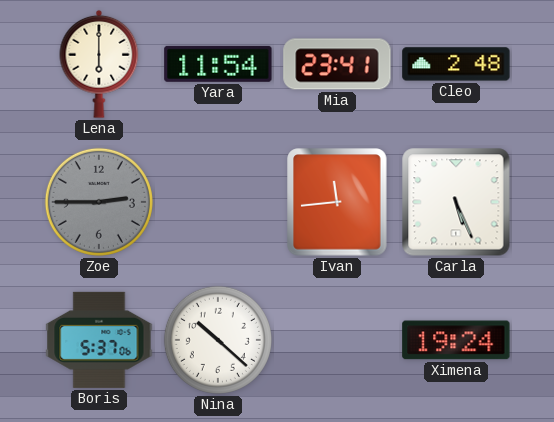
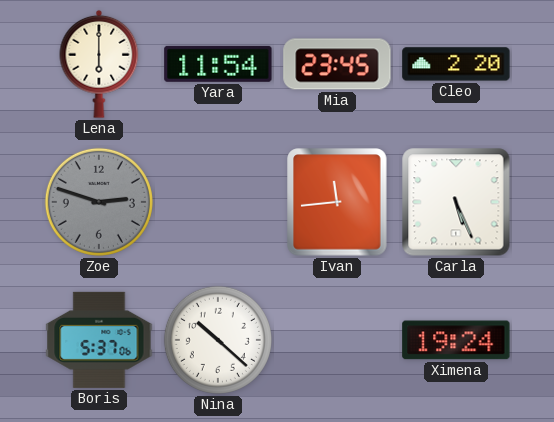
Mia: 23:41 -> 23:45
Cleo: 2:48 -> 2:20
Zoe: 2:45 -> 2:48
